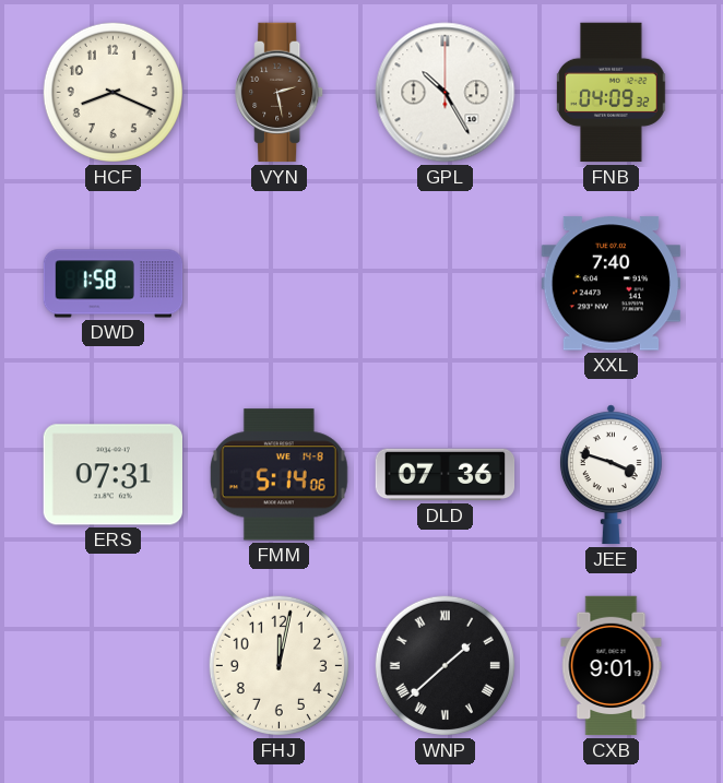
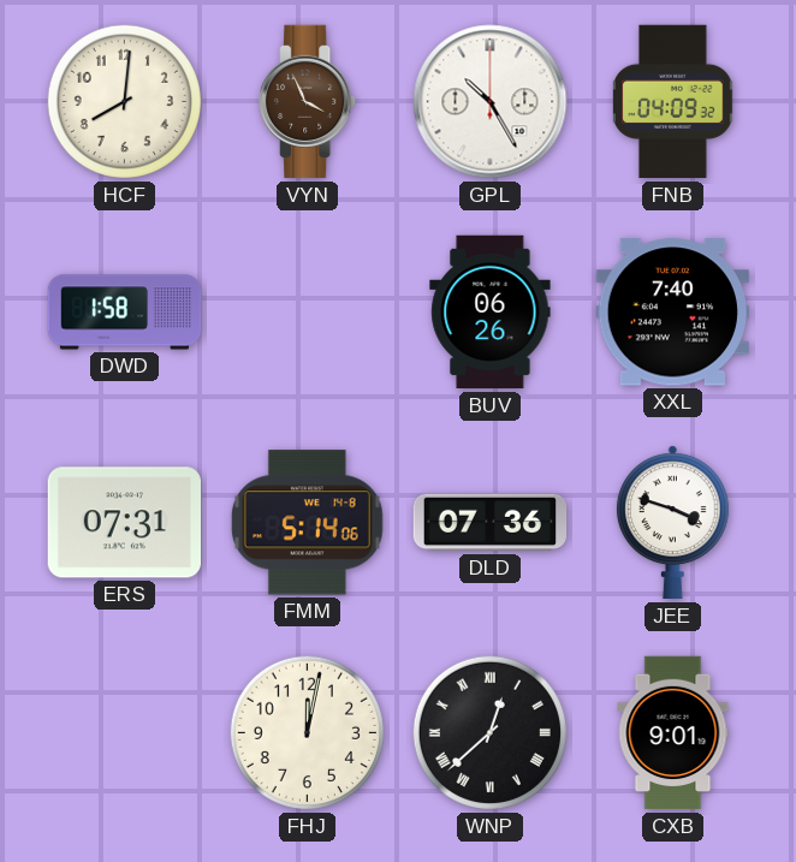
HCF: 8:19 -> 8:01
VYN: 2:28 -> 3:56
BUV: none -> 06:26
WNP: 1:38 -> 12:38
